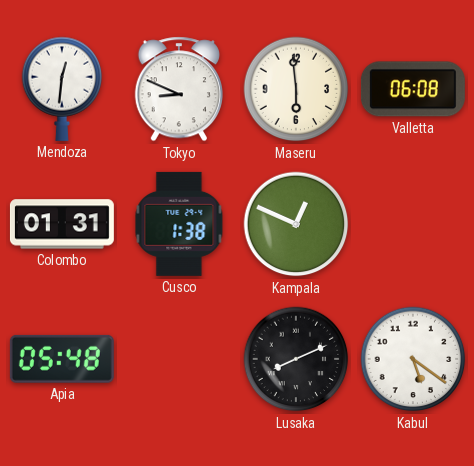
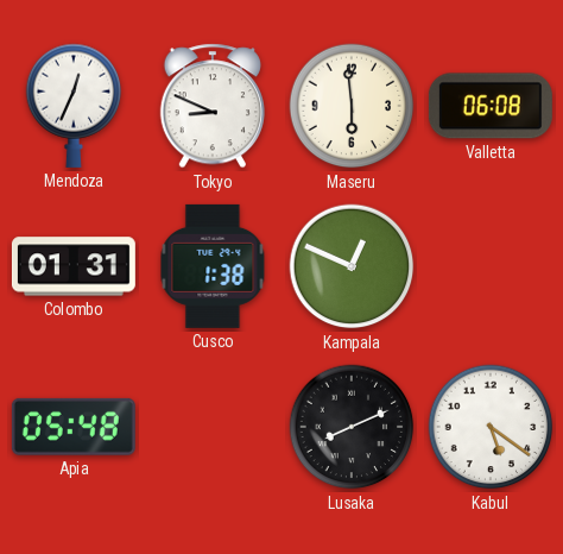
Mendoza: 12:31 -> 12:34
